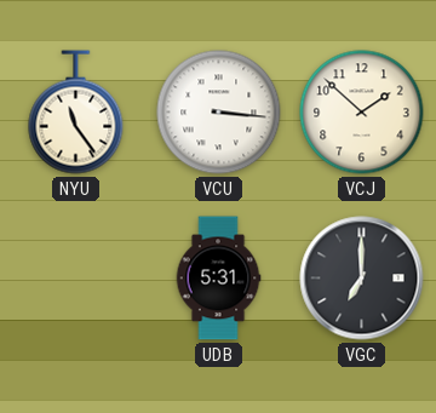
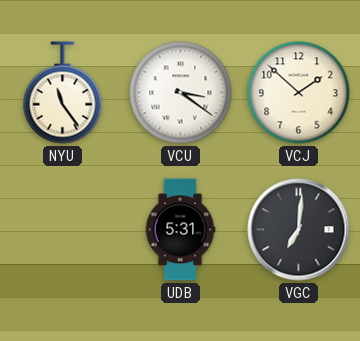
VCU: 3:16 -> 3:21
VGC: 7:00 -> 7:01
